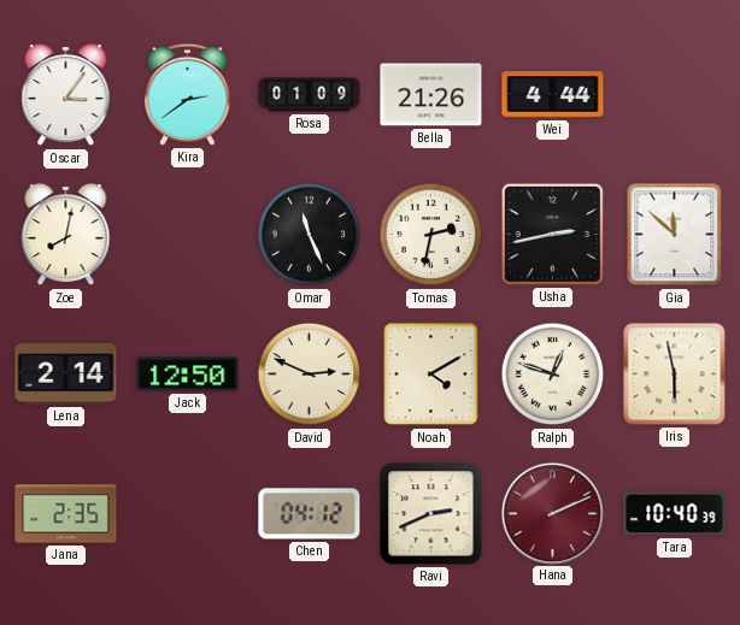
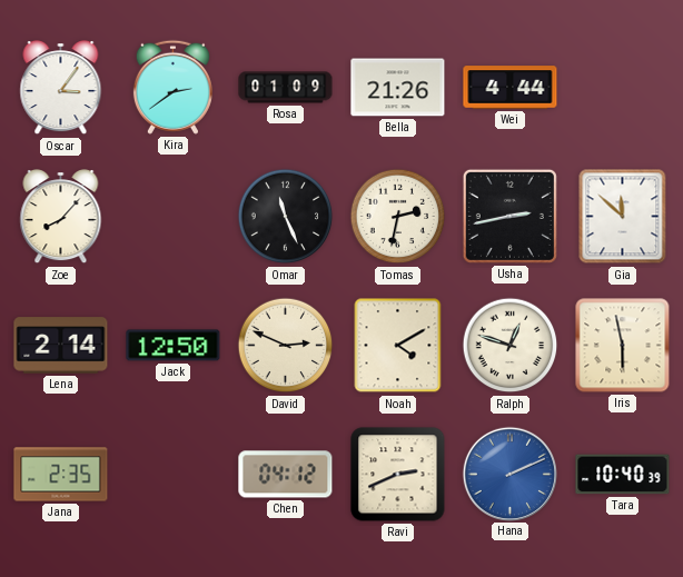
Zoe: 8:02 -> 8:07
Hana dial: burgundy -> blue
